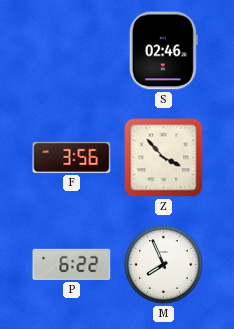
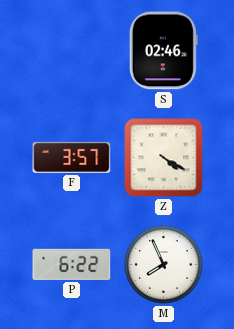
F: 3:56 -> 3:57
Z: 3:53 -> 4:20
